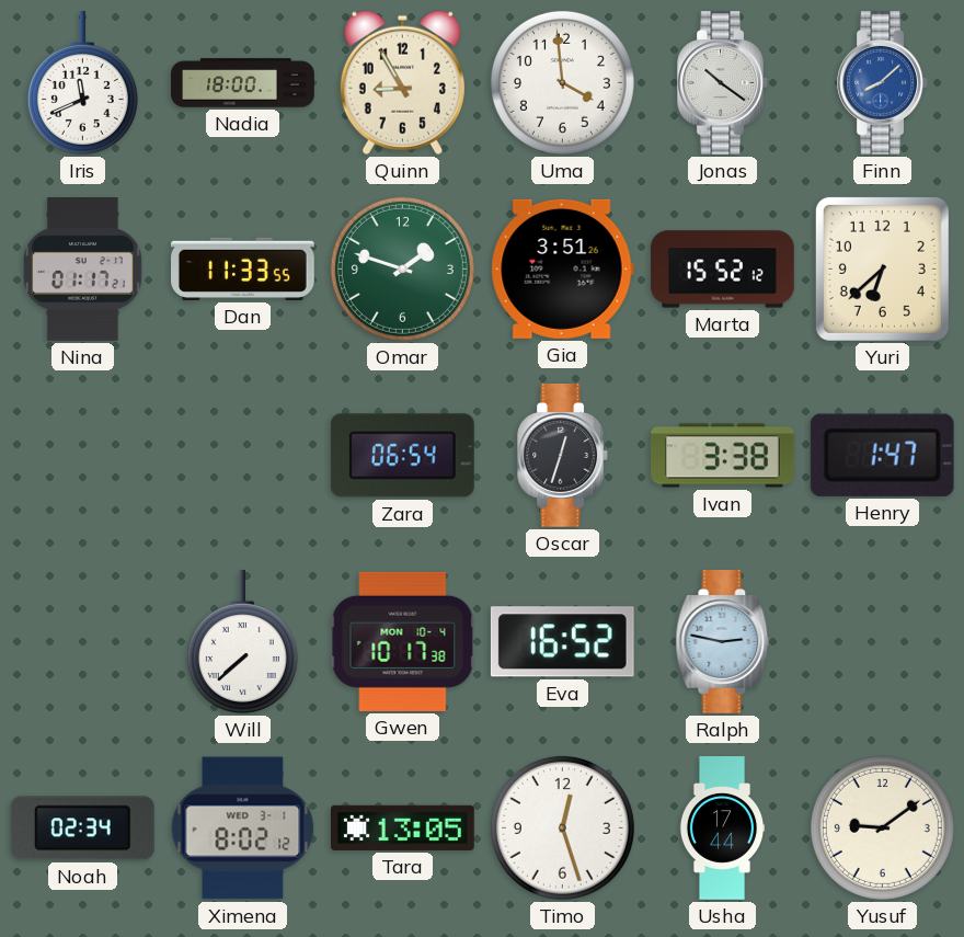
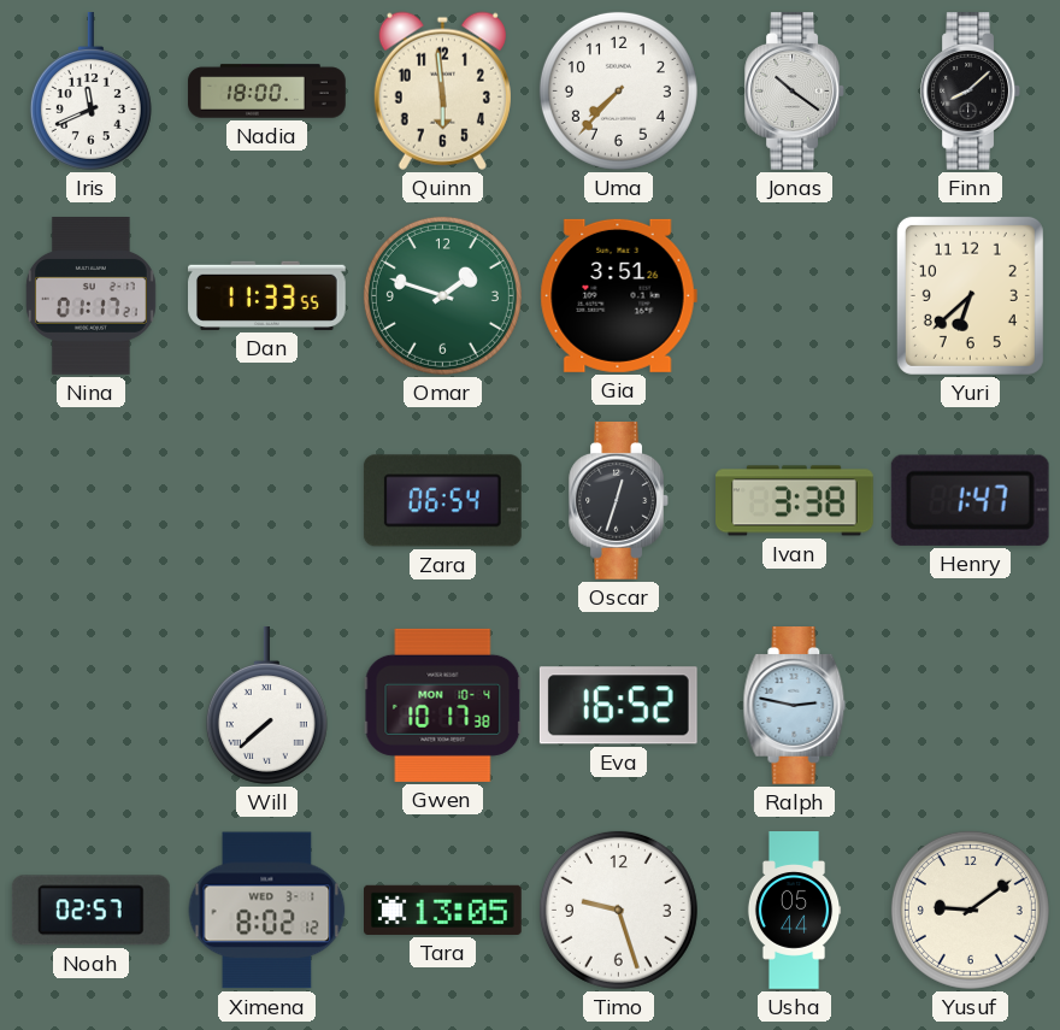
Quinn: 8:55 -> 5:59
Uma: 3:59 -> 7:37
Finn dial: blue -> black
Marta: 15:52 -> none
Noah: 02:34 -> 02:57
Timo: 12:27 -> 9:27
Usha: 17:44 -> 05:44
